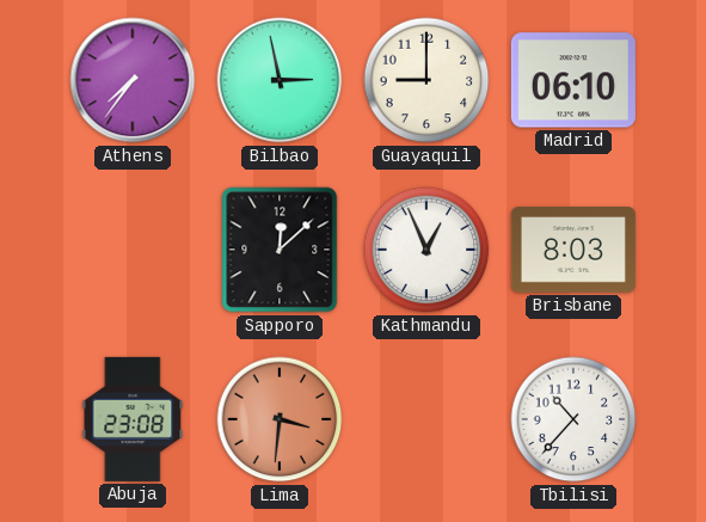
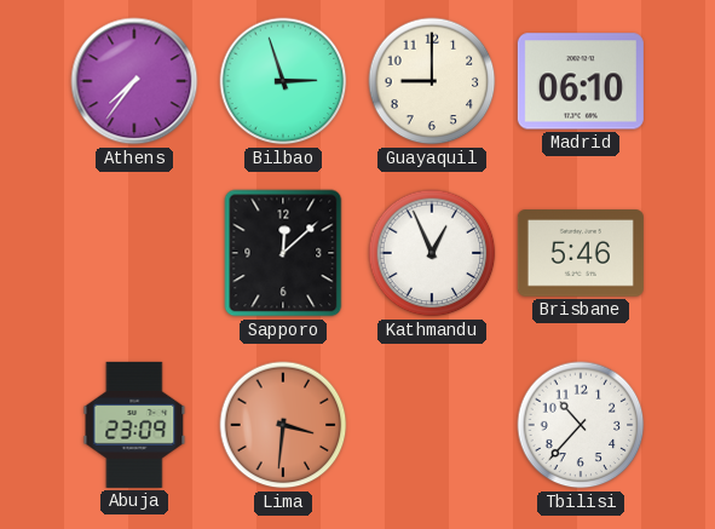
Bilbao: 2:58 -> 2:57
Brisbane: 8:03 -> 5:46
Abuja: 23:08 -> 23:09
